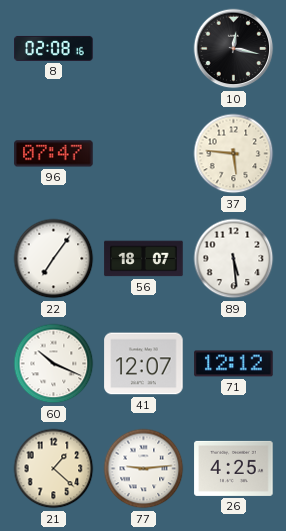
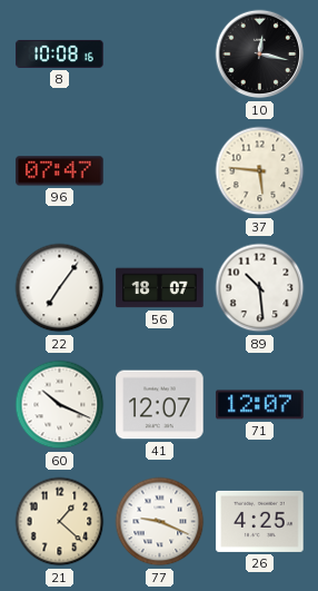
8: 02:08 -> 10:08
89: 5:29 -> 10:29
71: 12:12 -> 12:07
77: 9:14 -> 9:19
